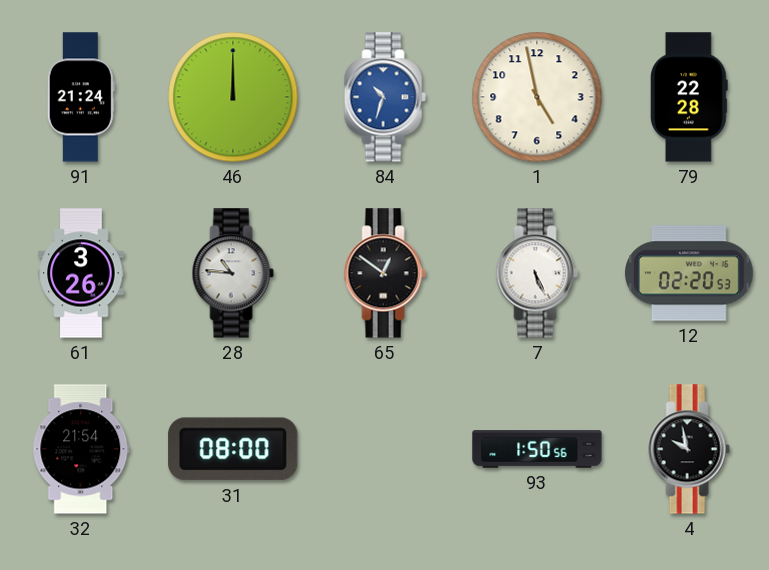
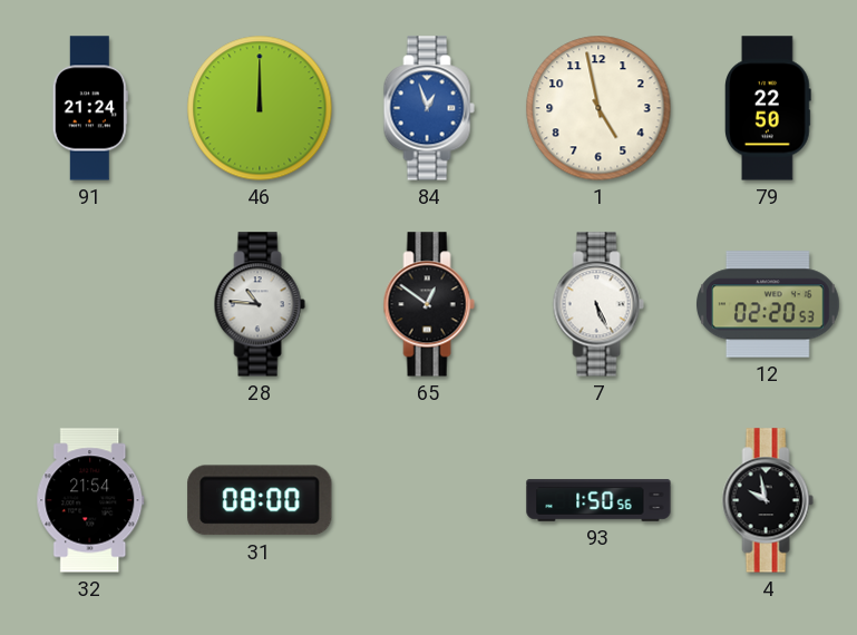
84: 10:33 -> 12:57
79: 22:28 -> 22:50
61: 3:26 -> none
